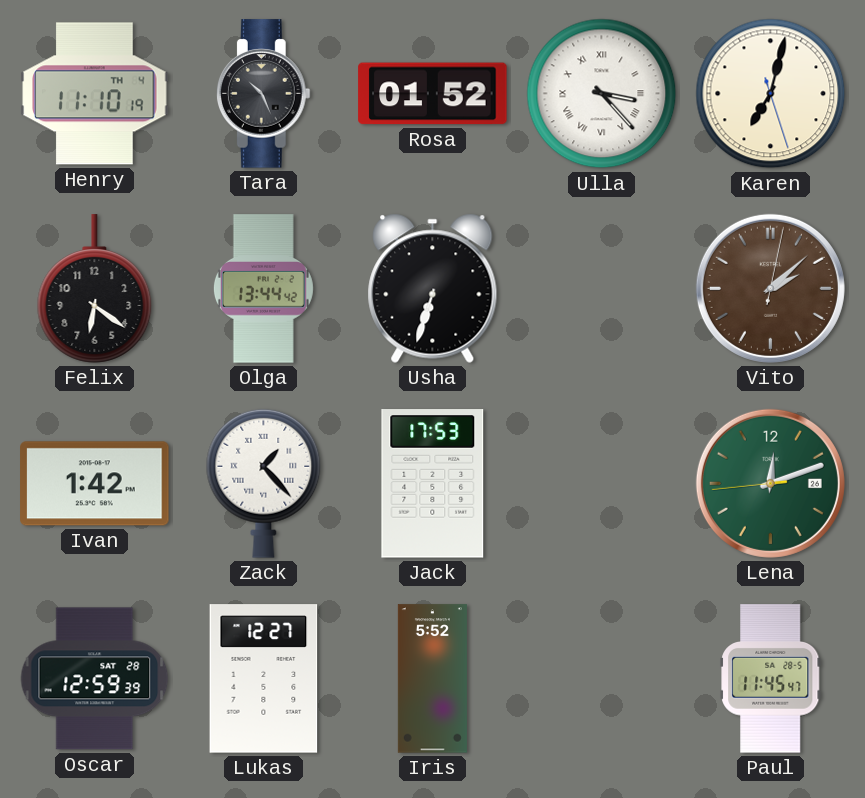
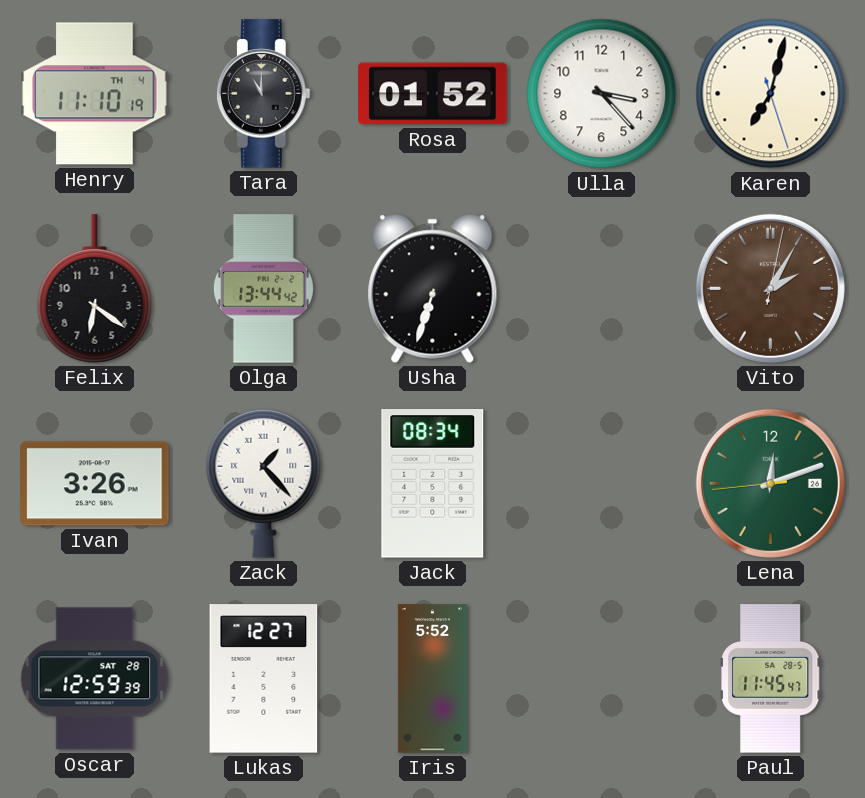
Tara: 10:26 -> 11:00
Ulla numerals: Roman -> Arabic
Vito: 2:08 -> 2:05
Ivan: 1:42 -> 3:26
Jack: 17:53 -> 08:34
